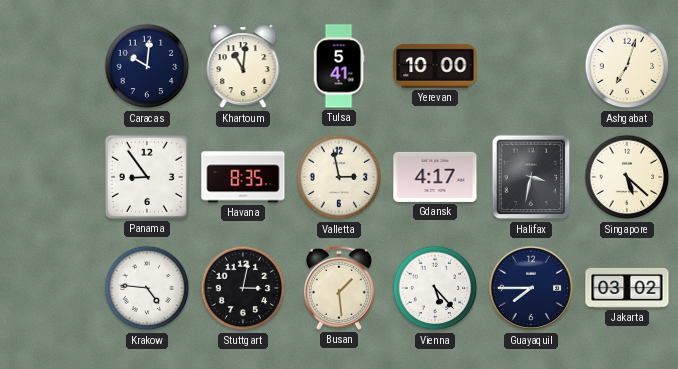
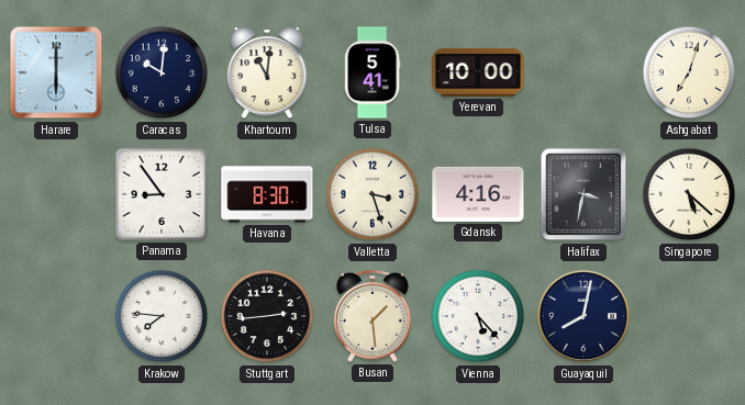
Harare: none -> 6:00
Havana: 8:35 -> 8:30
Valletta: 2:58 -> 3:27
Gdansk: 4:17 -> 4:16
Krakow: 4:46 -> 7:46
Stuttgart: 3:02 -> 2:44
Guayaquil: 7:45 -> 8:02
Jakarta: 03:02 -> none
